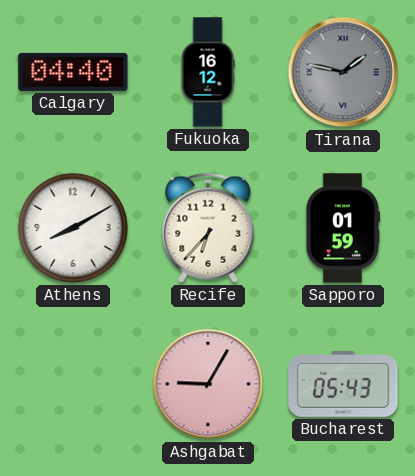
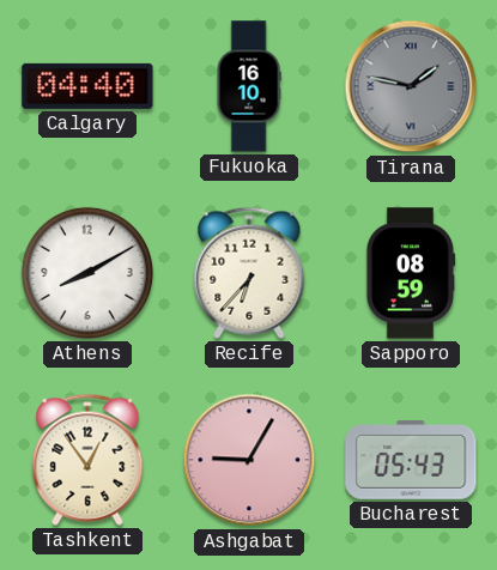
Fukuoka: 16:12 -> 16:10
Sapporo: 01:59 -> 08:59
Tashkent: none -> 12:54
